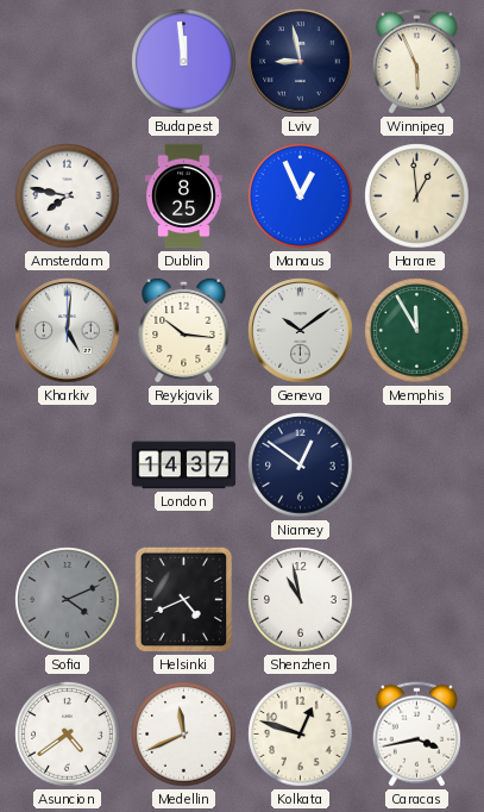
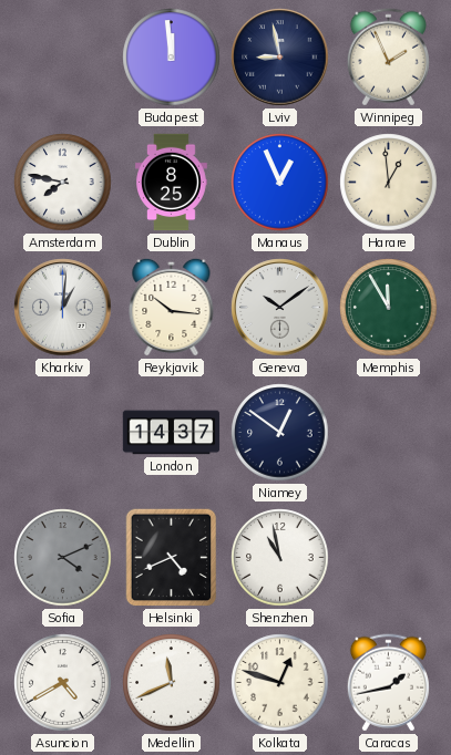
Winnipeg: 5:56 -> 1:56
Kharkiv: 5:01 -> 1:01
Asuncion: 4:39 -> 4:40
Caracas: 3:43 -> 1:43
